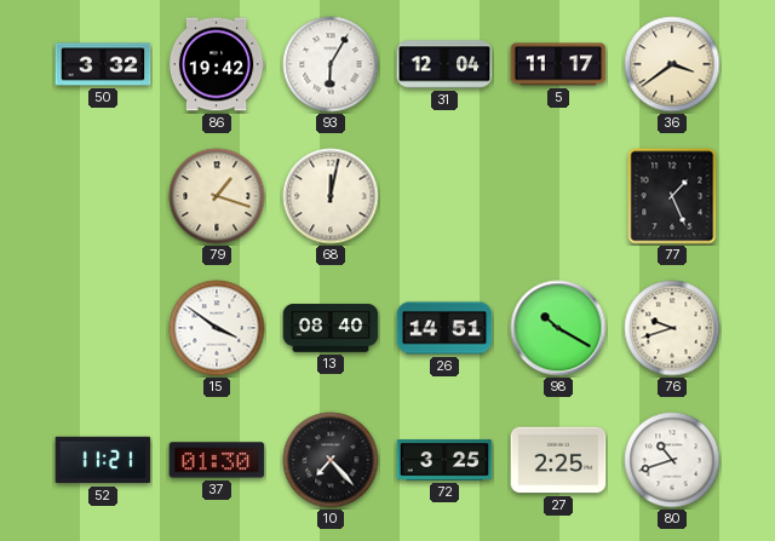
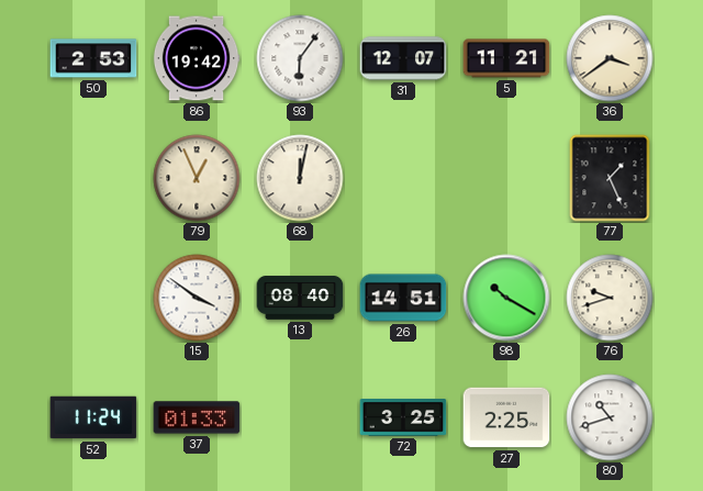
50: 3:32 -> 2:53
93: 6:05 -> 6:06
31: 12:04 -> 12:07
5: 11:17 -> 11:21
79: 1:18 -> 12:56
52: 11:21 -> 11:24
37: 01:30 -> 01:33
10: 7:23 -> none
